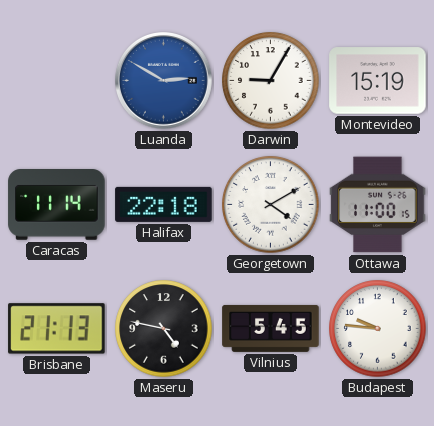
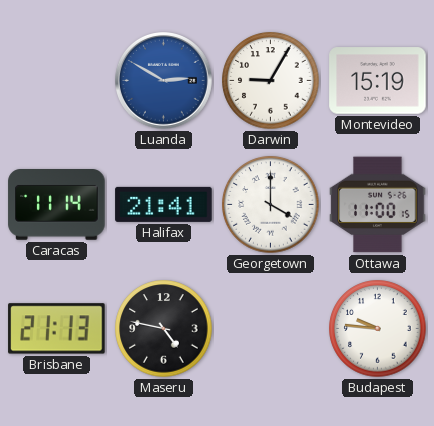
Halifax: 22:18 -> 21:41
Georgetown: 4:10 -> 4:00
Vilnius: 5:45 -> none
